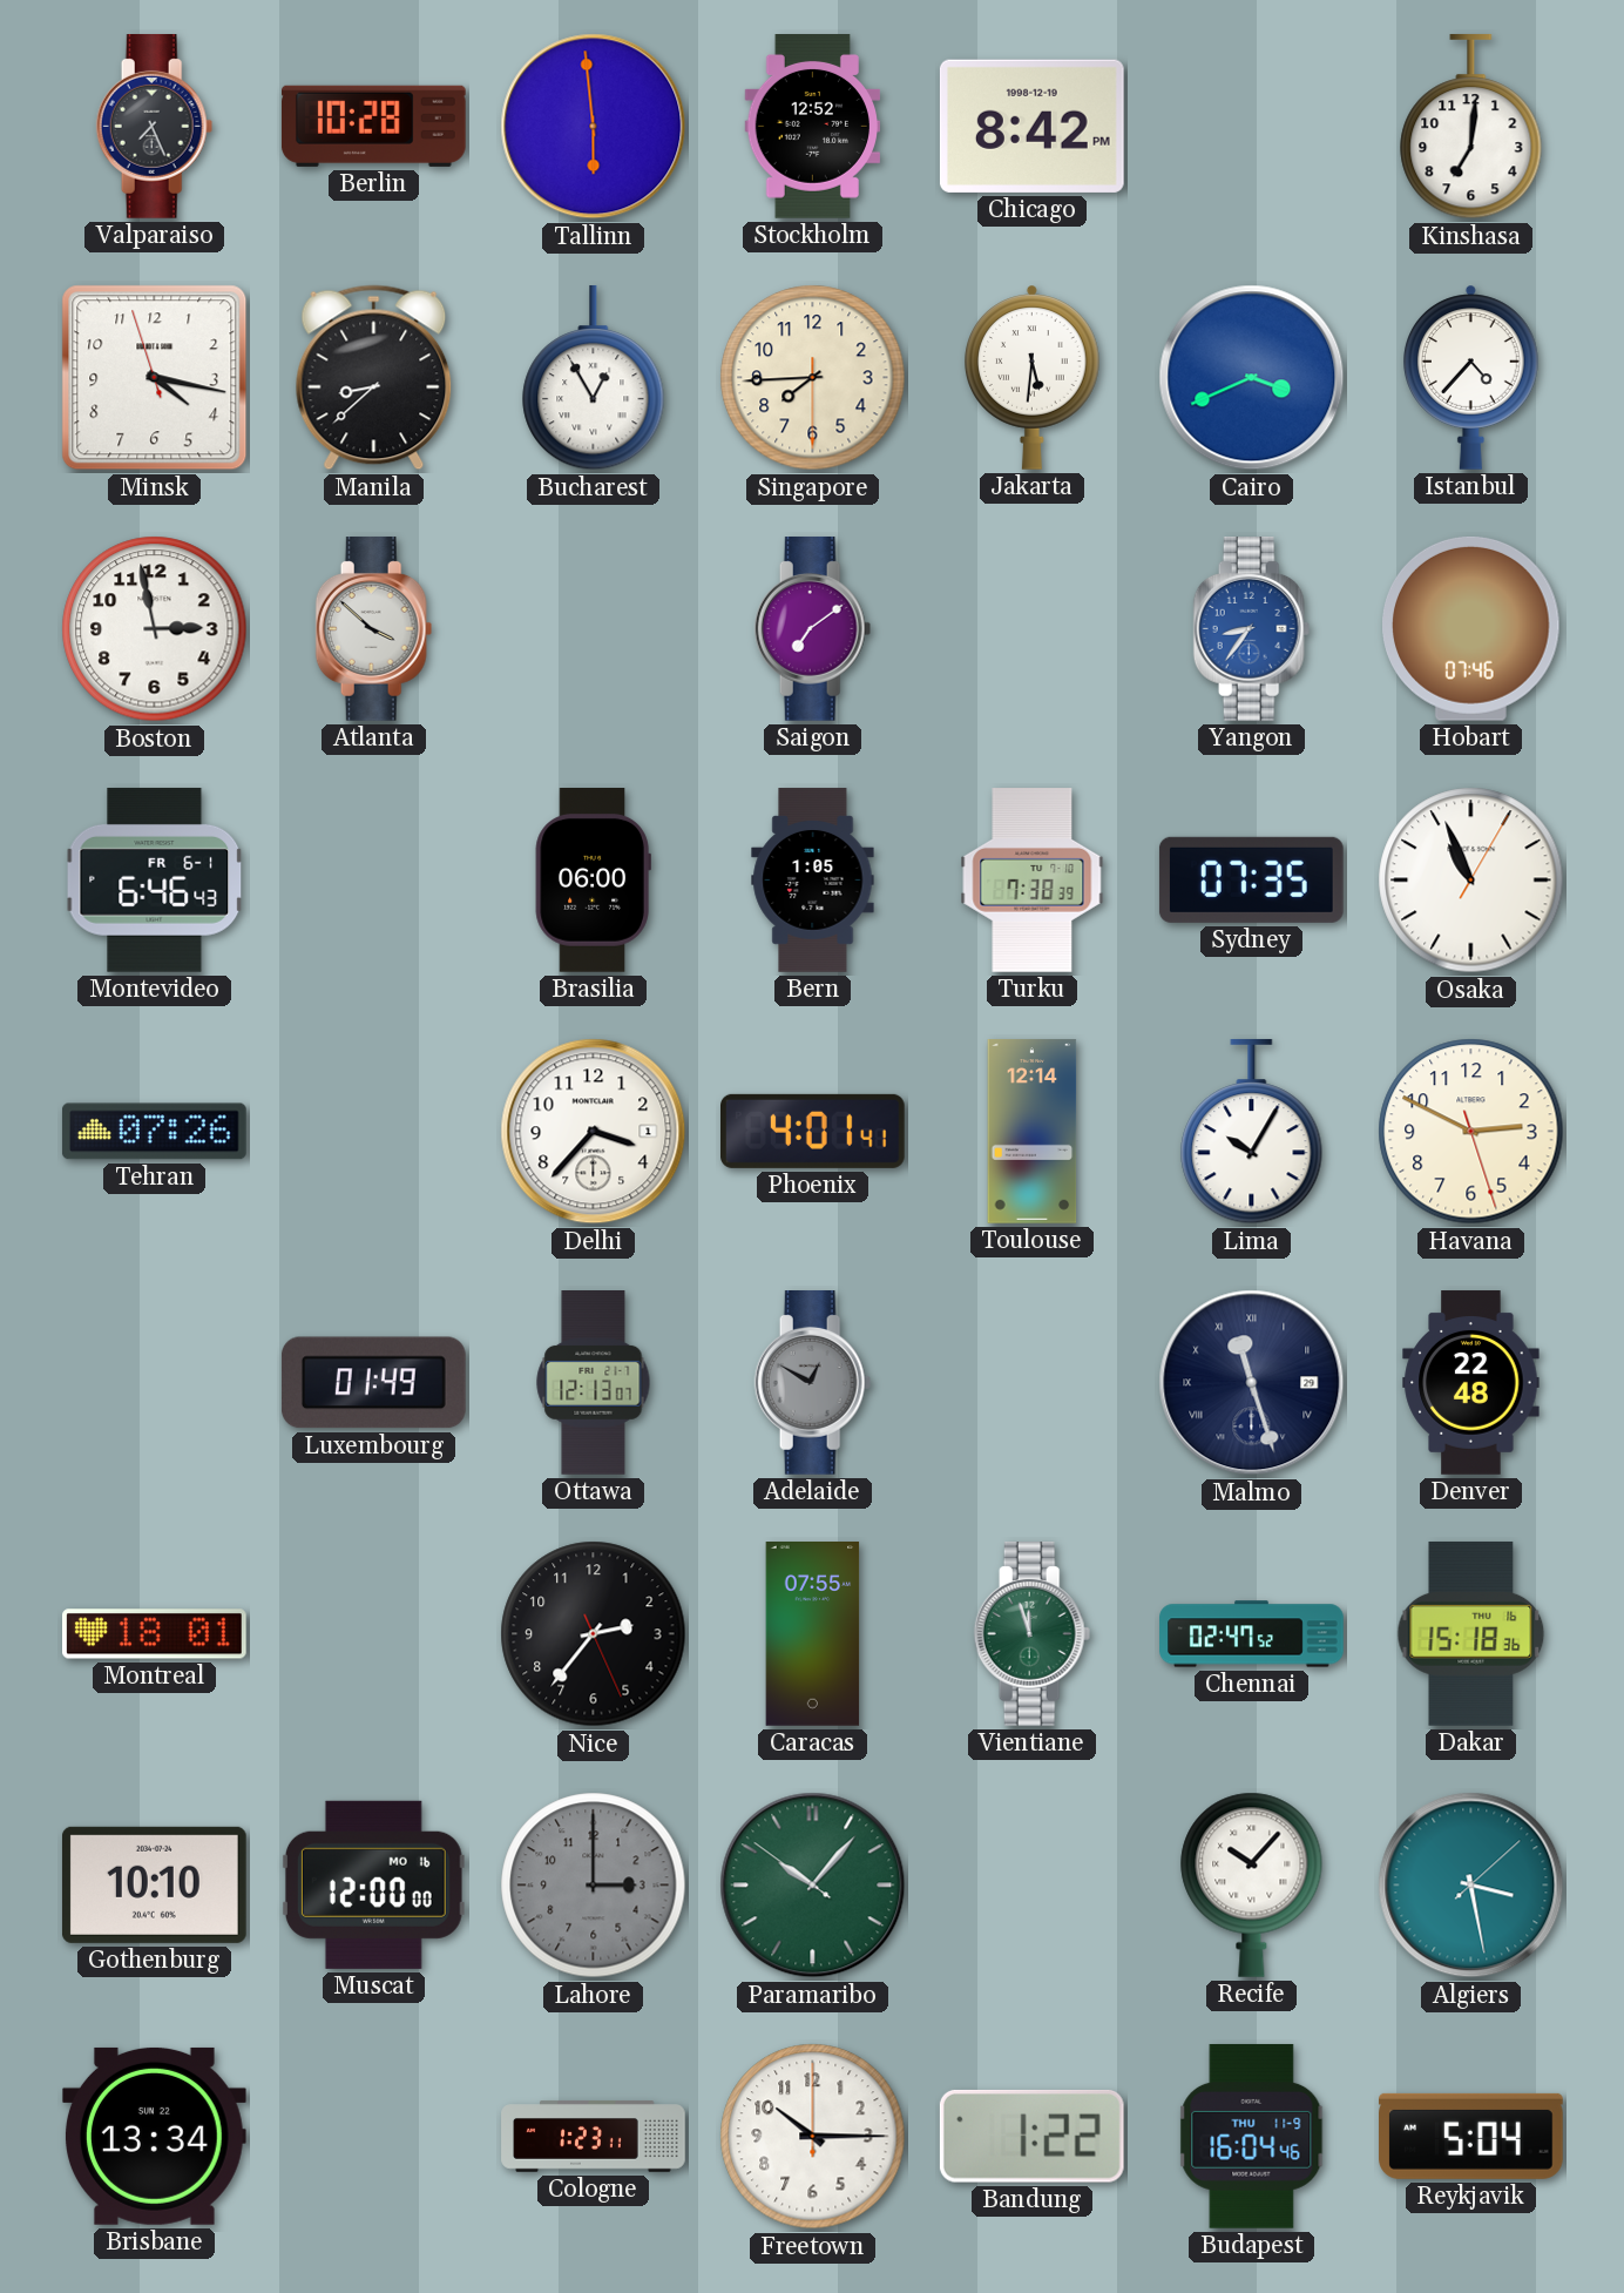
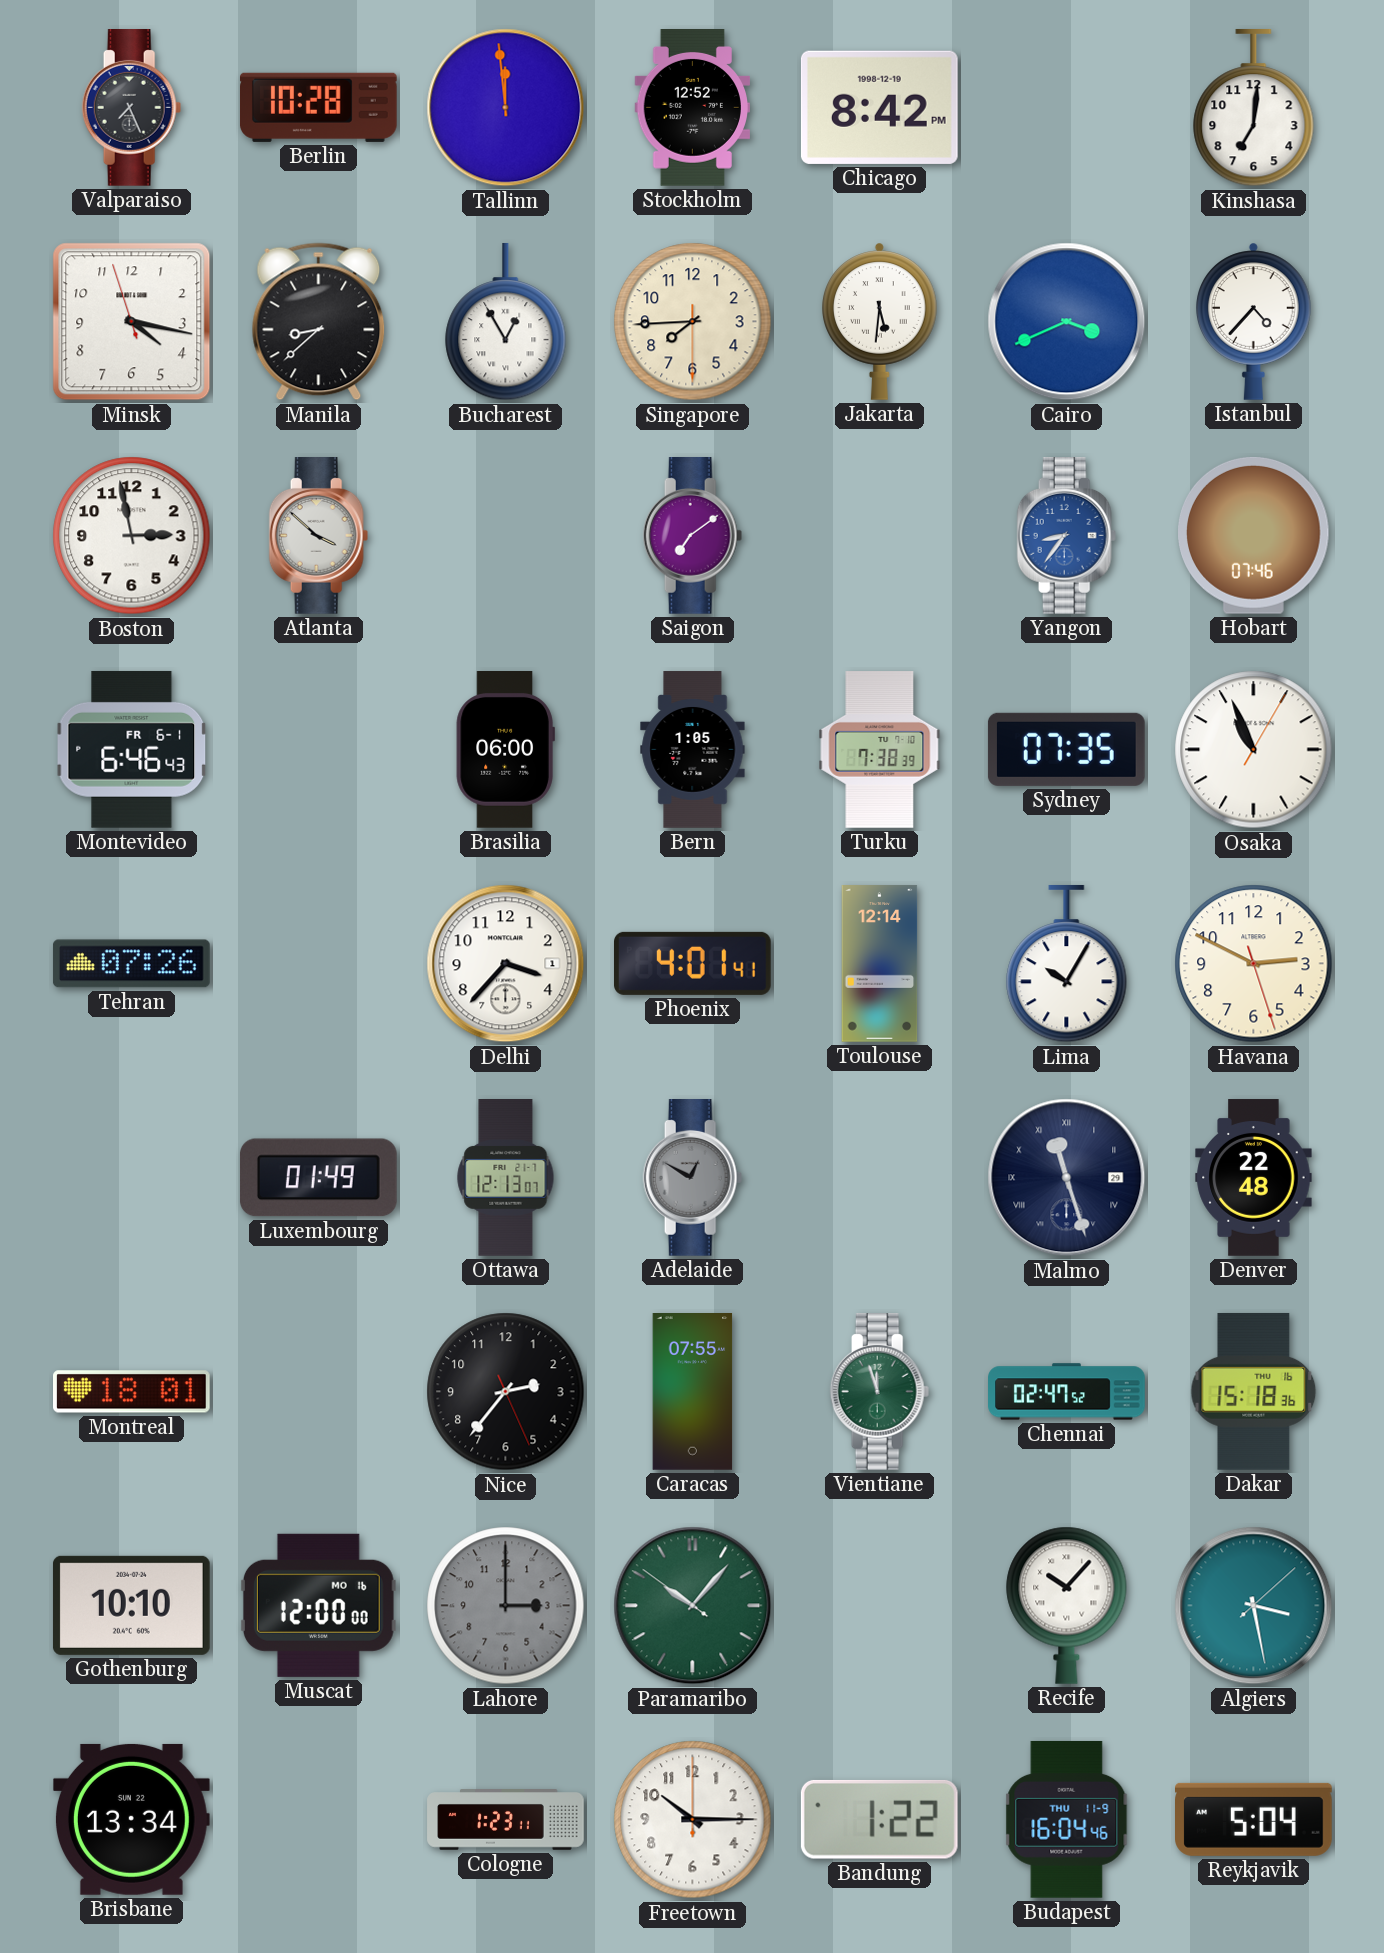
Tallinn: 5:59 -> 11:59
